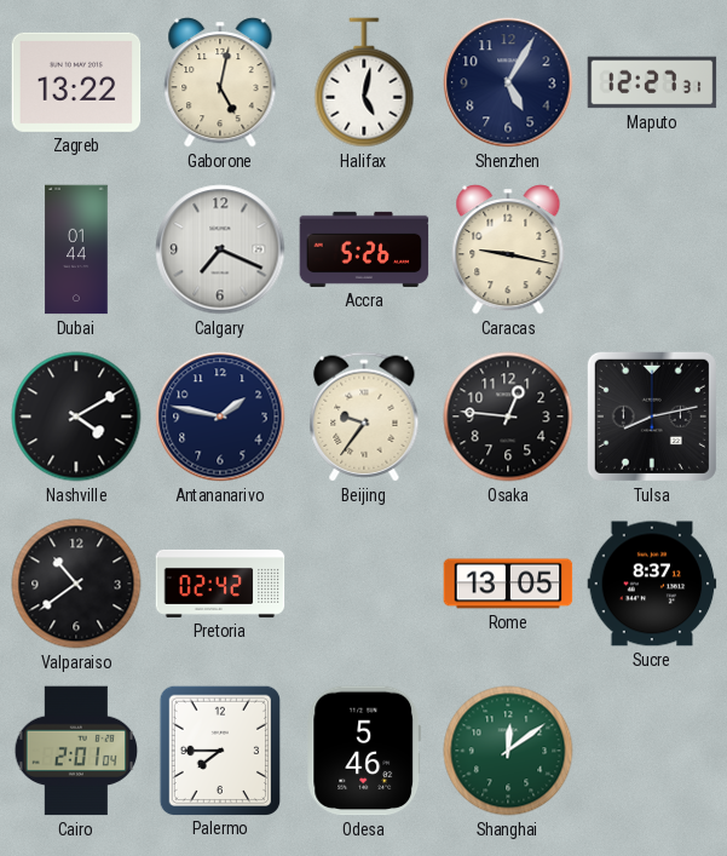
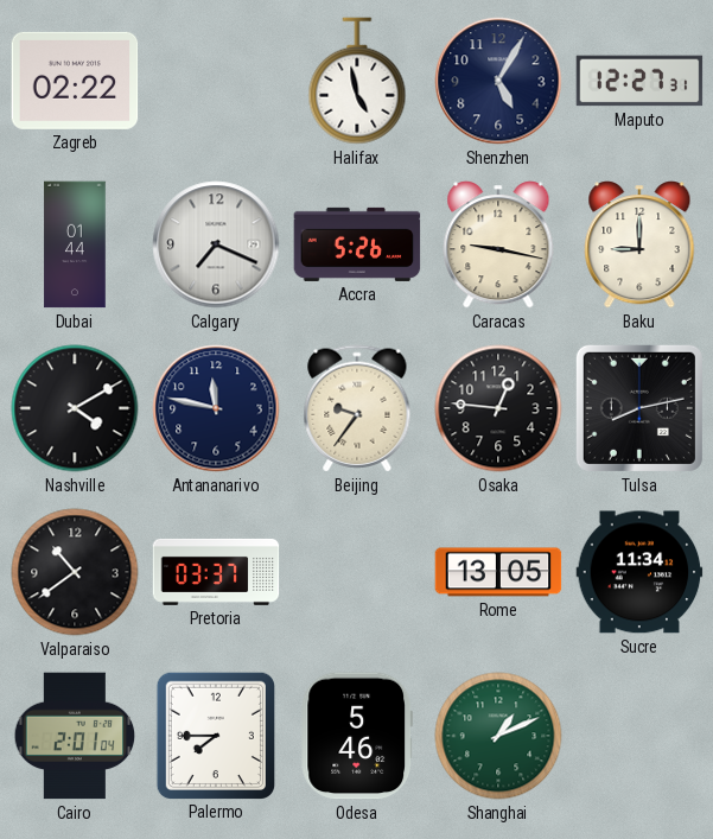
Zagreb: 13:22 -> 02:22
Gaborone: 5:02 -> none
Halifax: 5:02 -> 4:58
Baku: none -> 9:00
Antananarivo: 1:47 -> 11:47
Pretoria: 02:42 -> 03:37
Sucre: 8:37 -> 11:34
Shanghai: 12:09 -> 1:11
